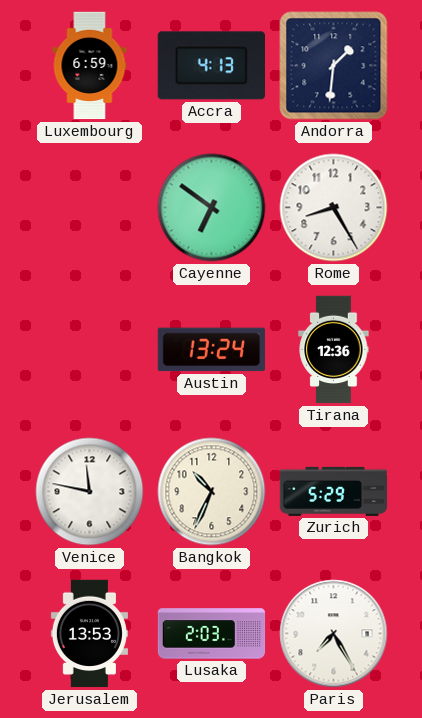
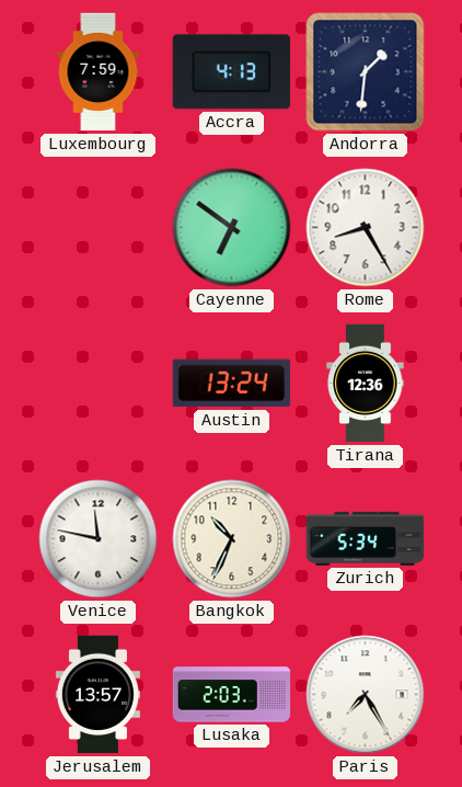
Luxembourg: 6:59 -> 7:59
Zurich: 5:29 -> 5:34
Jerusalem: 13:53 -> 13:57
